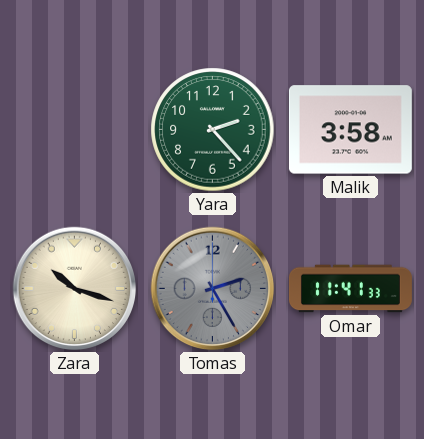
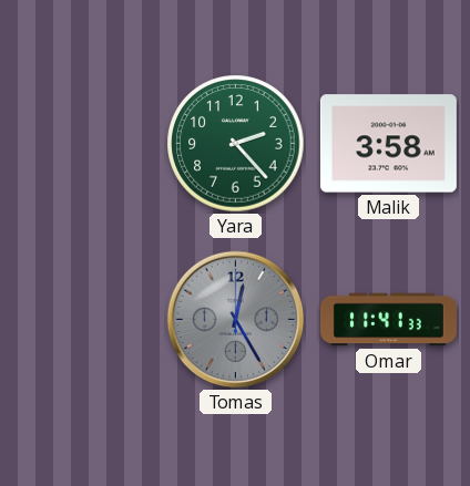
Zara: 10:18 -> none
Tomas: 2:25 -> 12:25
